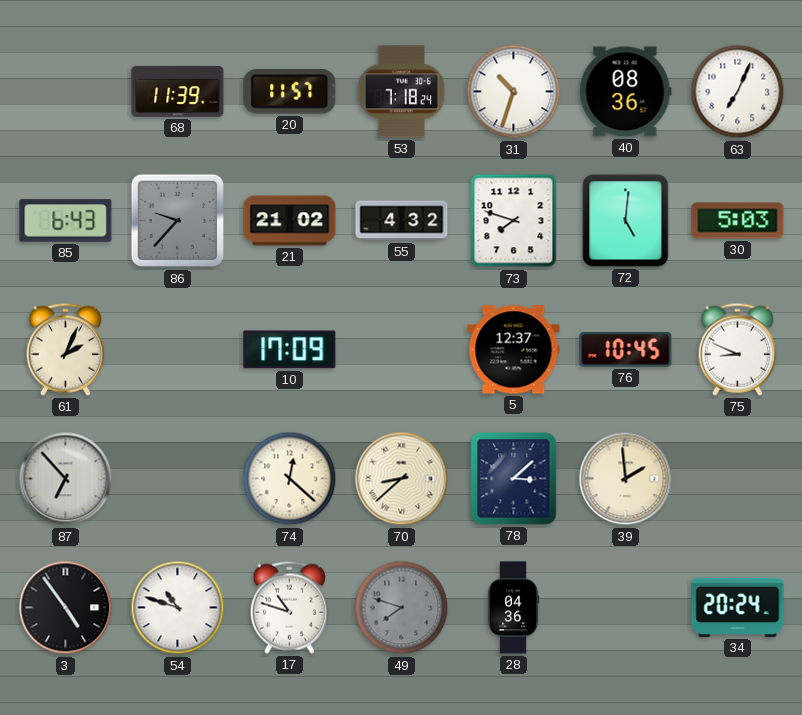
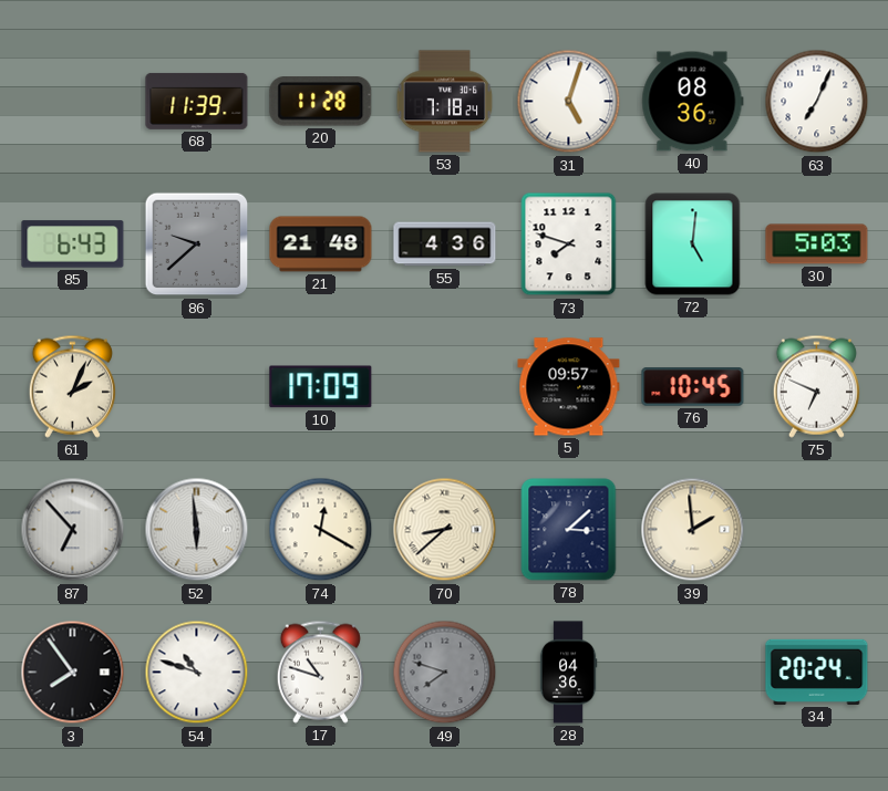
20: 11:57 -> 11:28
31: 10:33 -> 5:03
86: 9:37 -> 9:38
21: 21:02 -> 21:48
55: 4:32 -> 4:36
5: 12:37 -> 09:57
75: 8:49 -> 6:49
52: none -> 5:59
74: 12:22 -> 12:20
3: 4:54 -> 7:54
